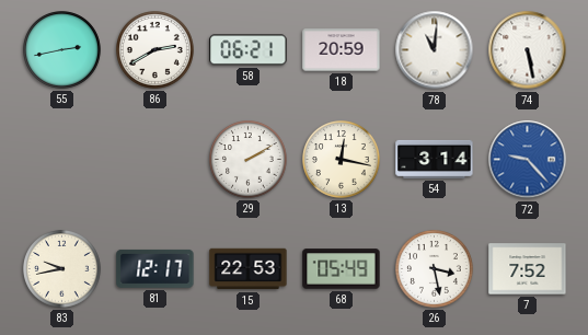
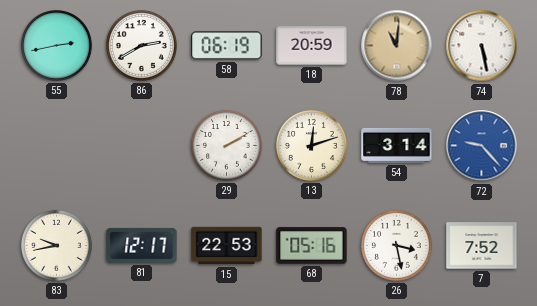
58: 06:21 -> 06:19
78 dial: white -> champagne
13: 12:17 -> 12:12
68: 05:49 -> 05:16
